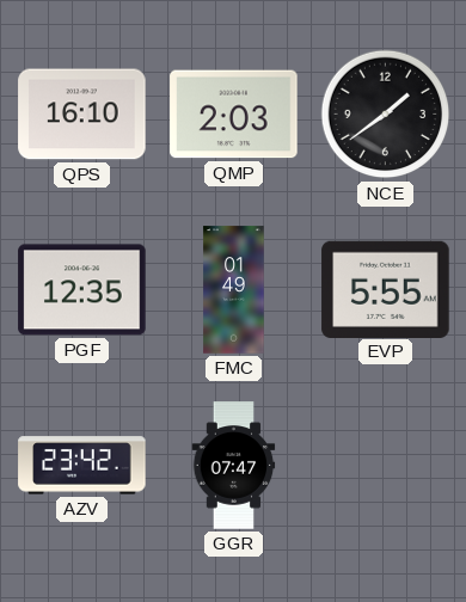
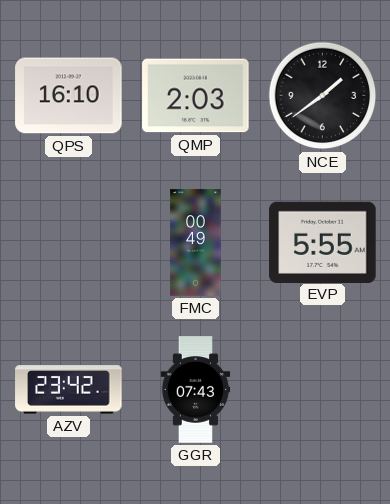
PGF: 12:35 -> none
FMC: 01:49 -> 00:49
GGR: 07:47 -> 07:43
